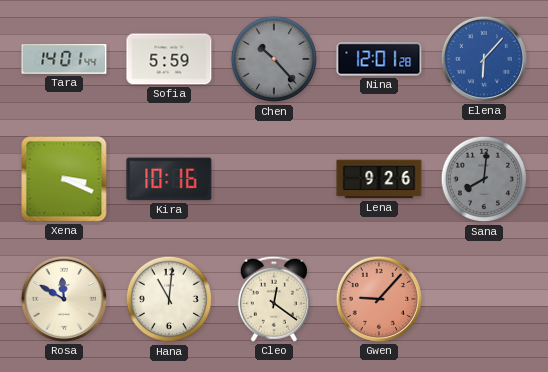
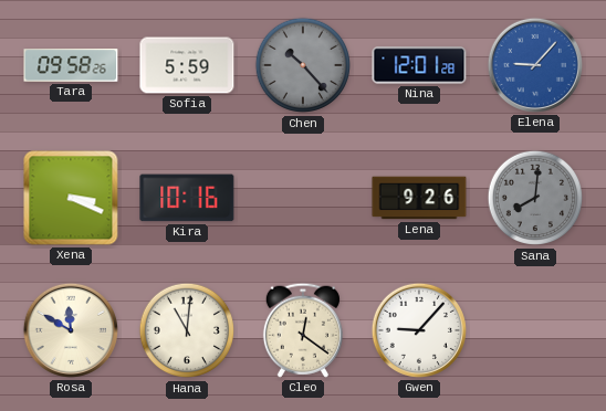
Tara: 14:01 -> 09:58
Elena: 6:07 -> 9:07
Gwen dial: salmon -> white
